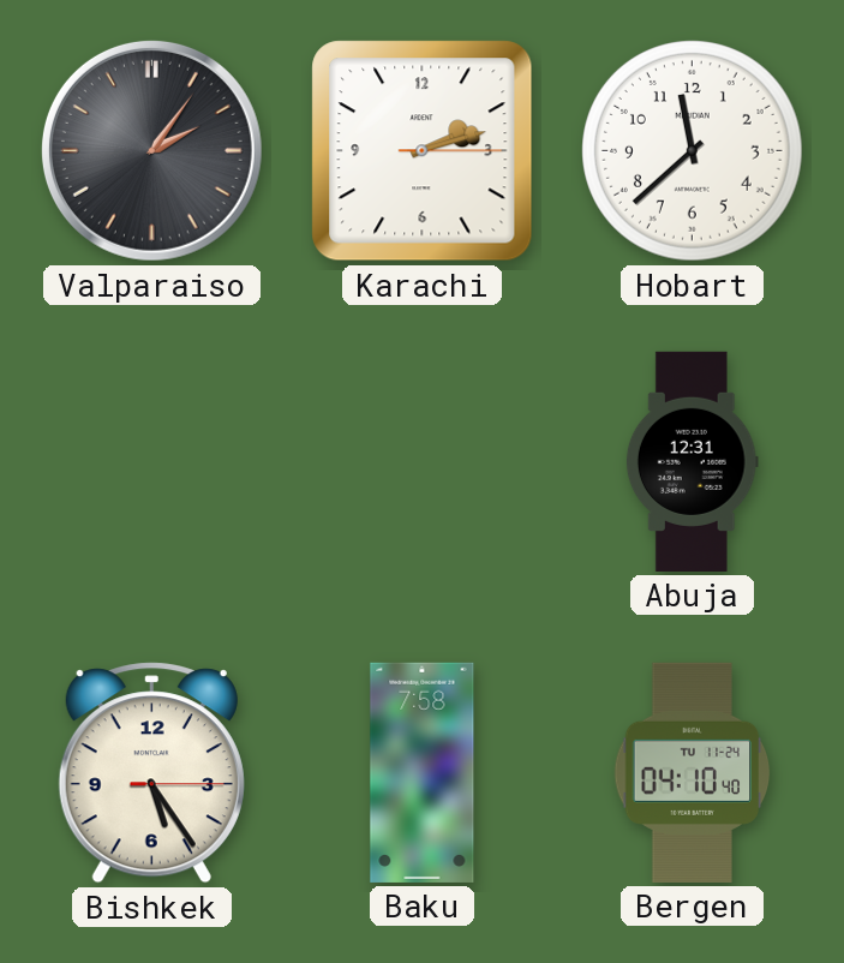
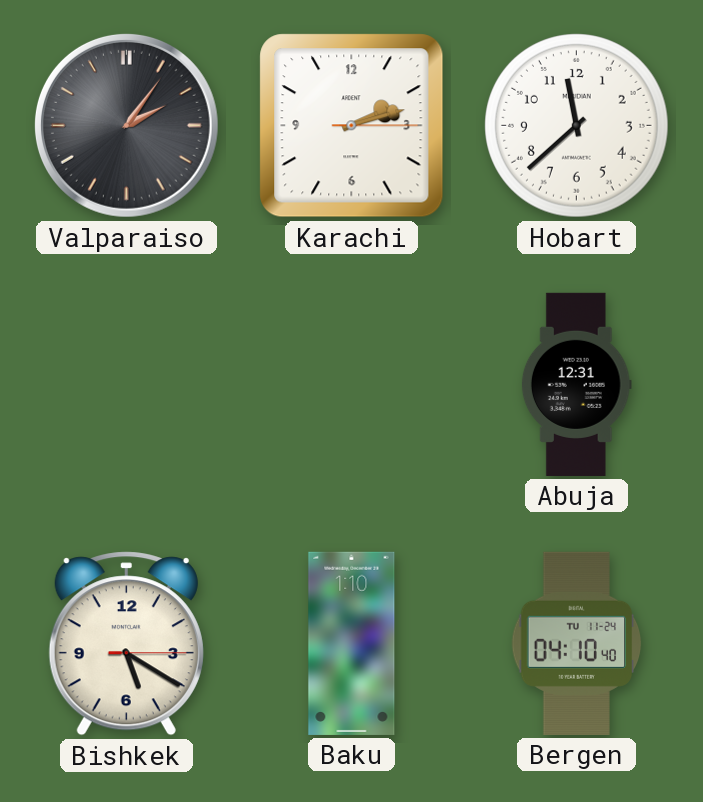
Bishkek: 5:24 -> 5:20
Baku: 7:58 -> 1:10
